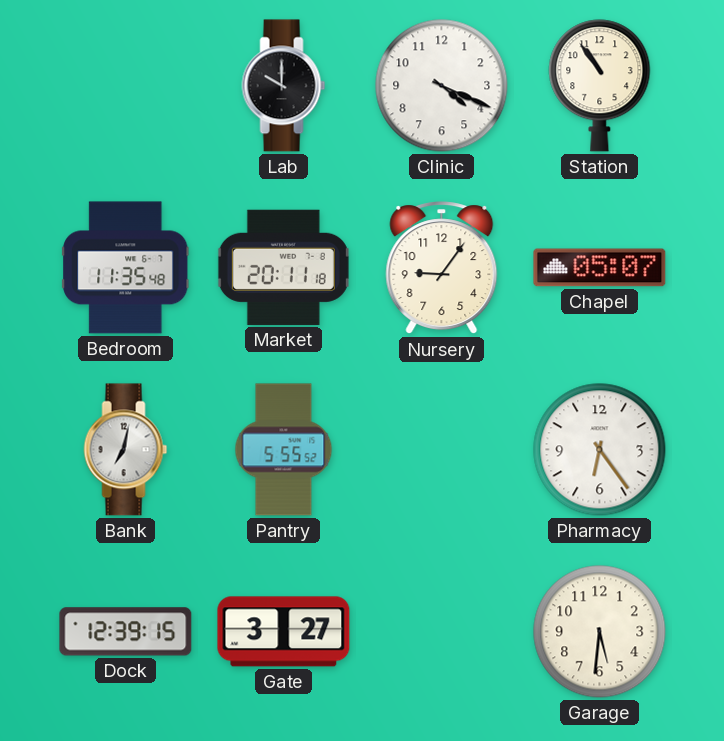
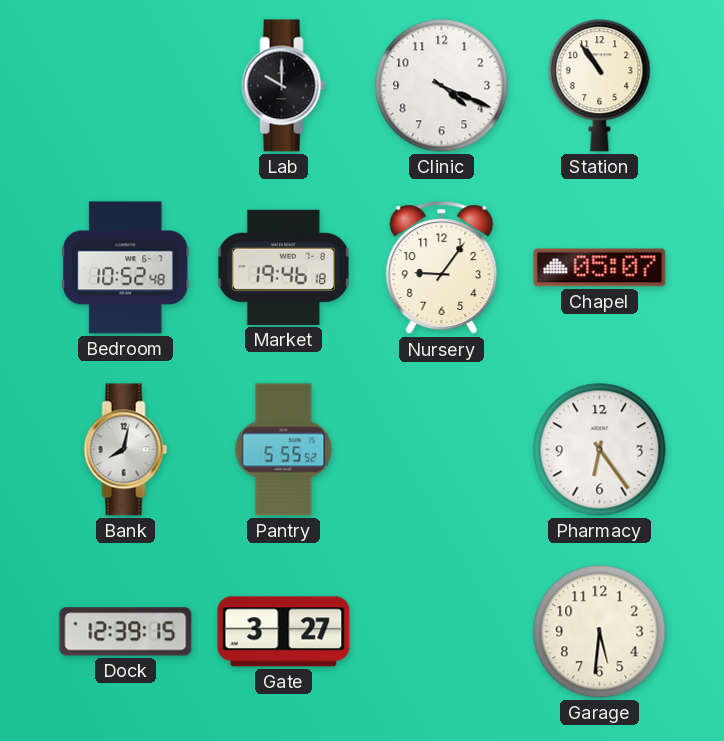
Bedroom: 11:35 -> 10:52
Market: 20:11 -> 19:46
Bank: 7:02 -> 8:02
